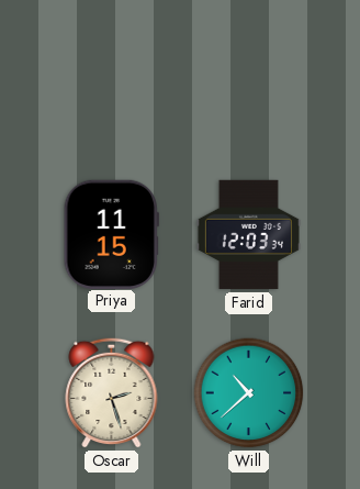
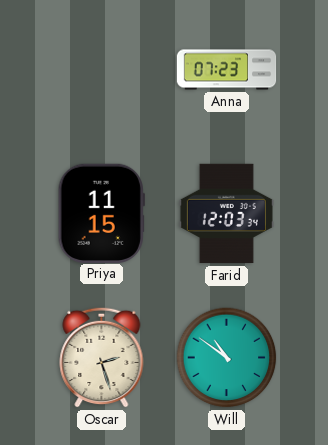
Anna: none -> 07:23
Will: 10:38 -> 10:51
